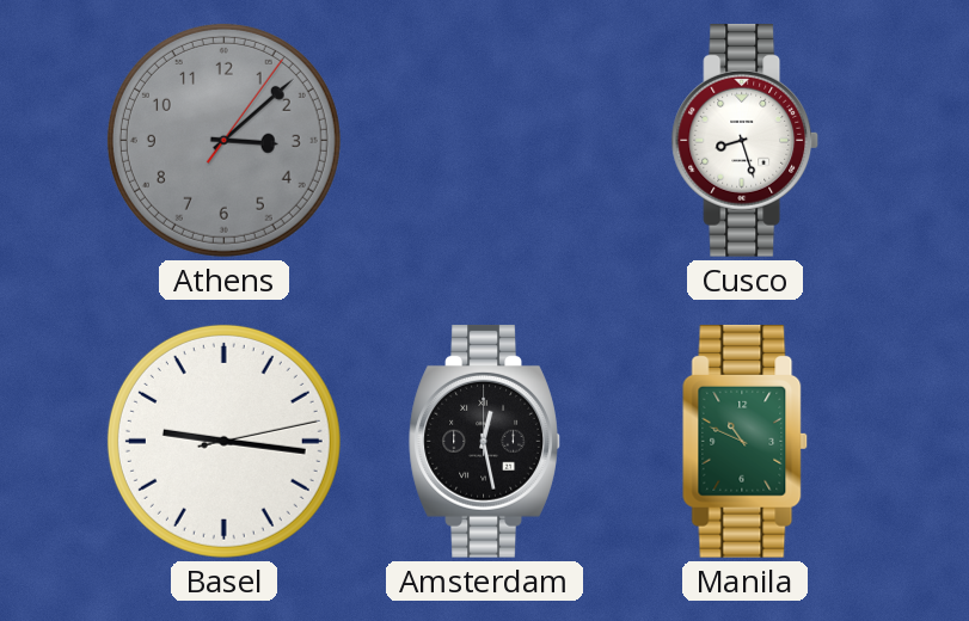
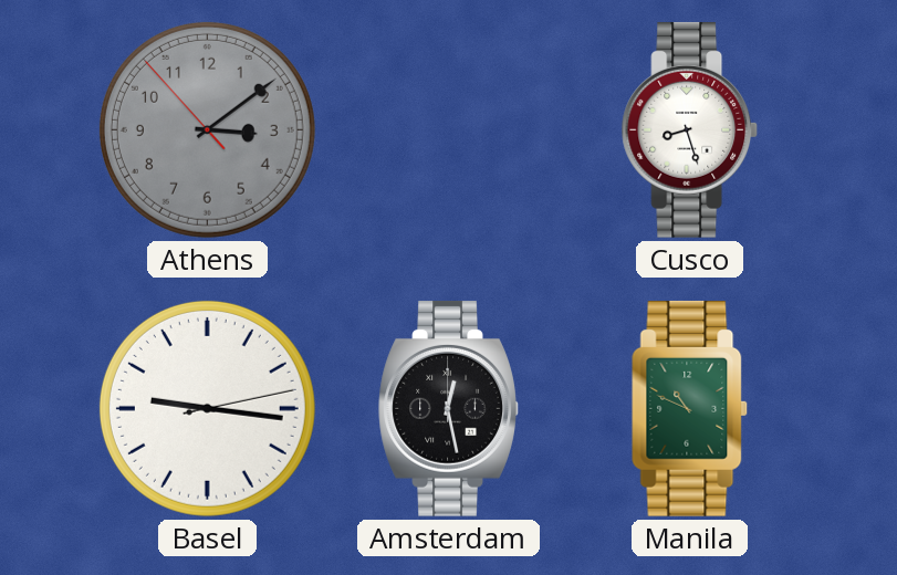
Athens: 3:08:06 -> 3:08:53
